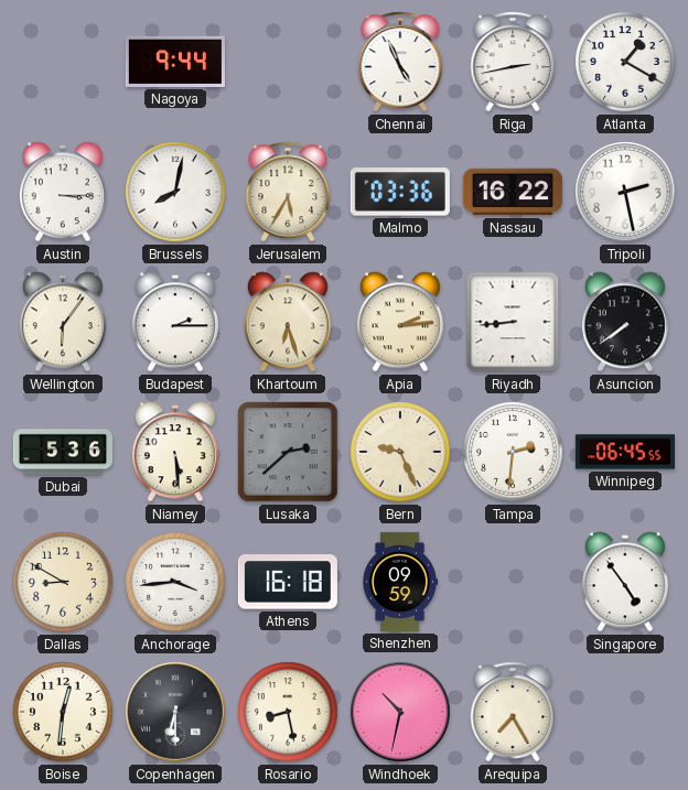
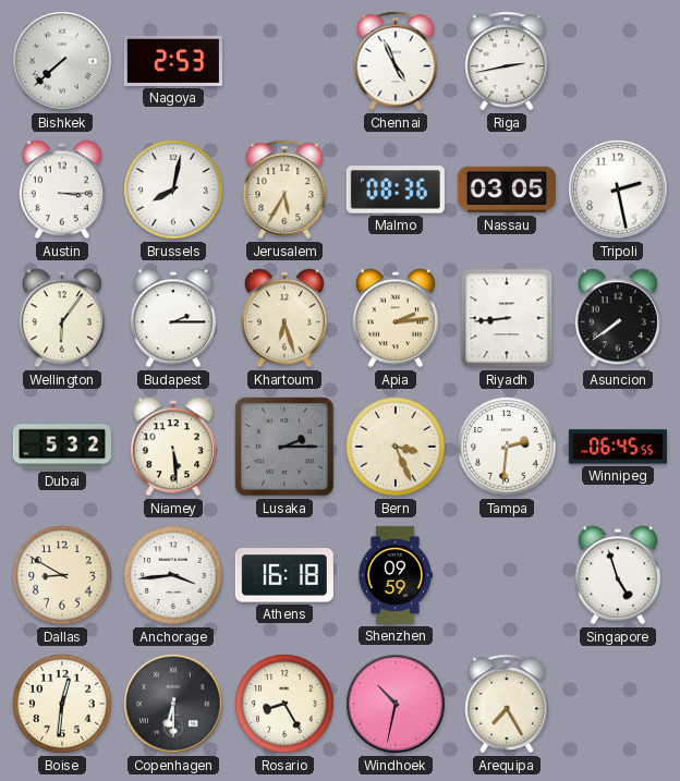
Bishkek: none -> 7:38
Nagoya: 9:44 -> 2:53
Atlanta: 1:20 -> none
Malmo: 03:36 -> 08:36
Nassau: 16:22 -> 03:05
Dubai: 5:36 -> 5:32
Lusaka: 2:38 -> 2:15
Bern: 9:26 -> 3:26
Singapore: 4:54 -> 4:57
Rosario: 8:28 -> 8:25
